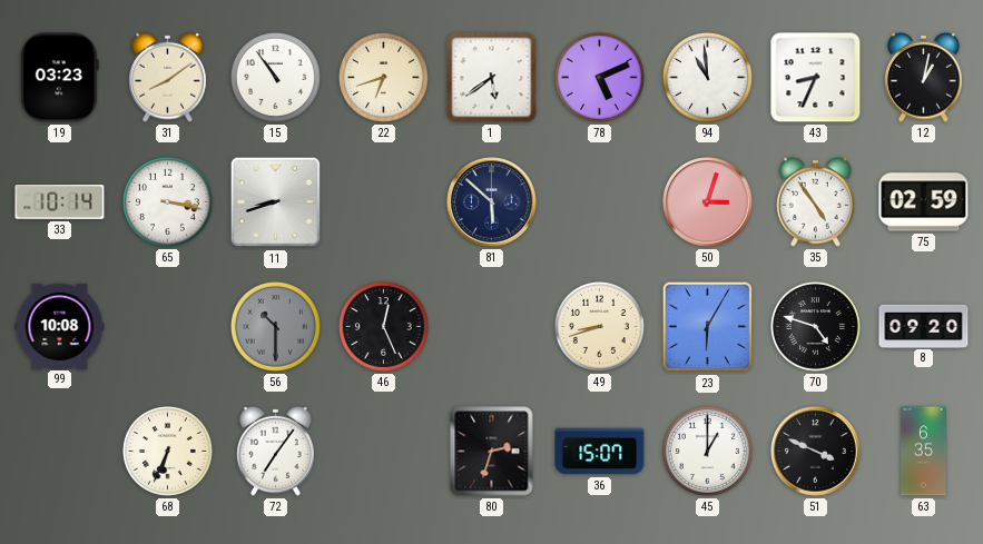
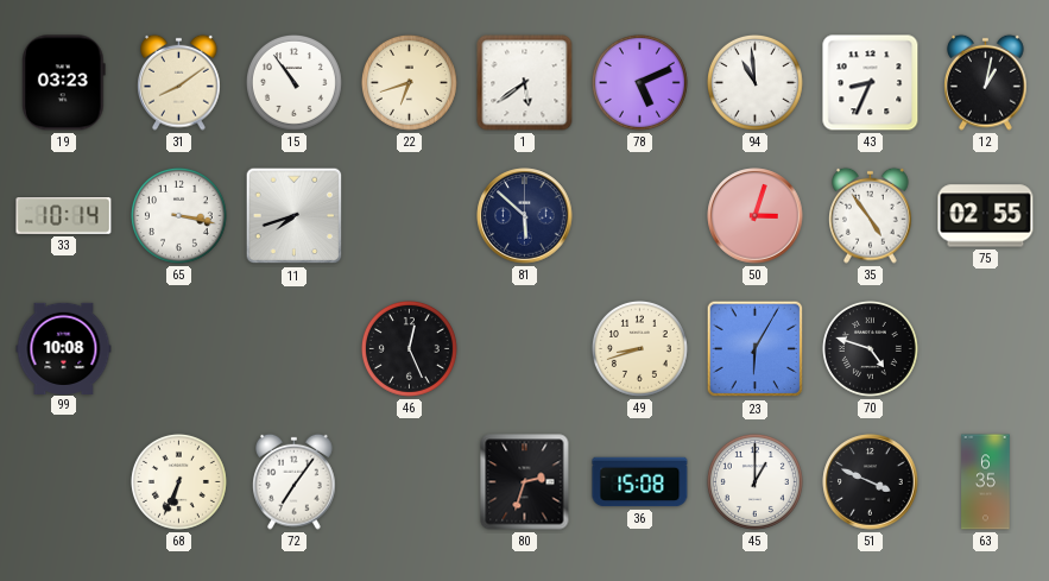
11: 8:42 -> 7:42
75: 02:59 -> 02:55
56: 10:30 -> none
8: 09:20 -> none
36: 15:07 -> 15:08
